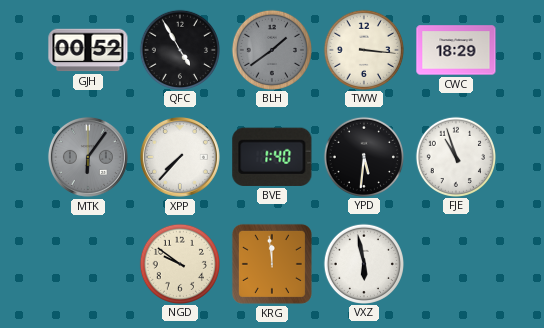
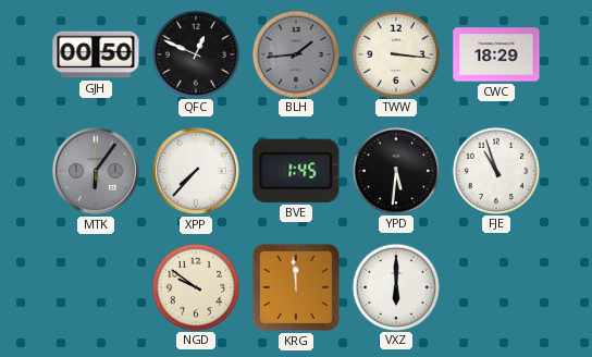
GJH: 00:52 -> 00:50
QFC: 4:55 -> 12:49
BLH: 1:39 -> 1:44
BVE: 1:40 -> 1:45
VXZ: 5:58 -> 6:00
